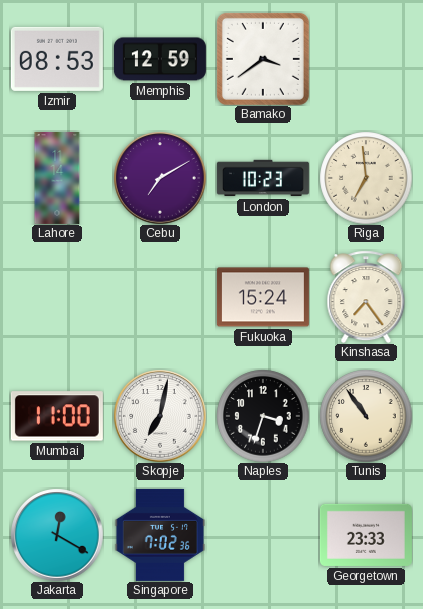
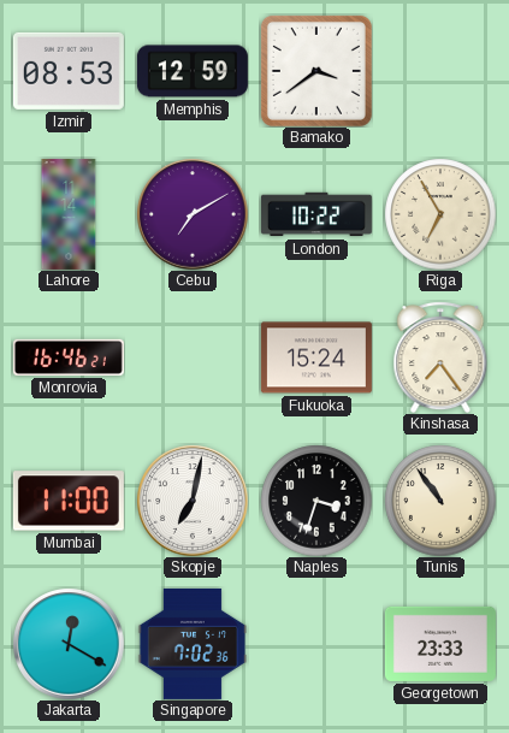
London: 10:23 -> 10:22
Riga: 6:59 -> 6:55
Monrovia: none -> 16:46
